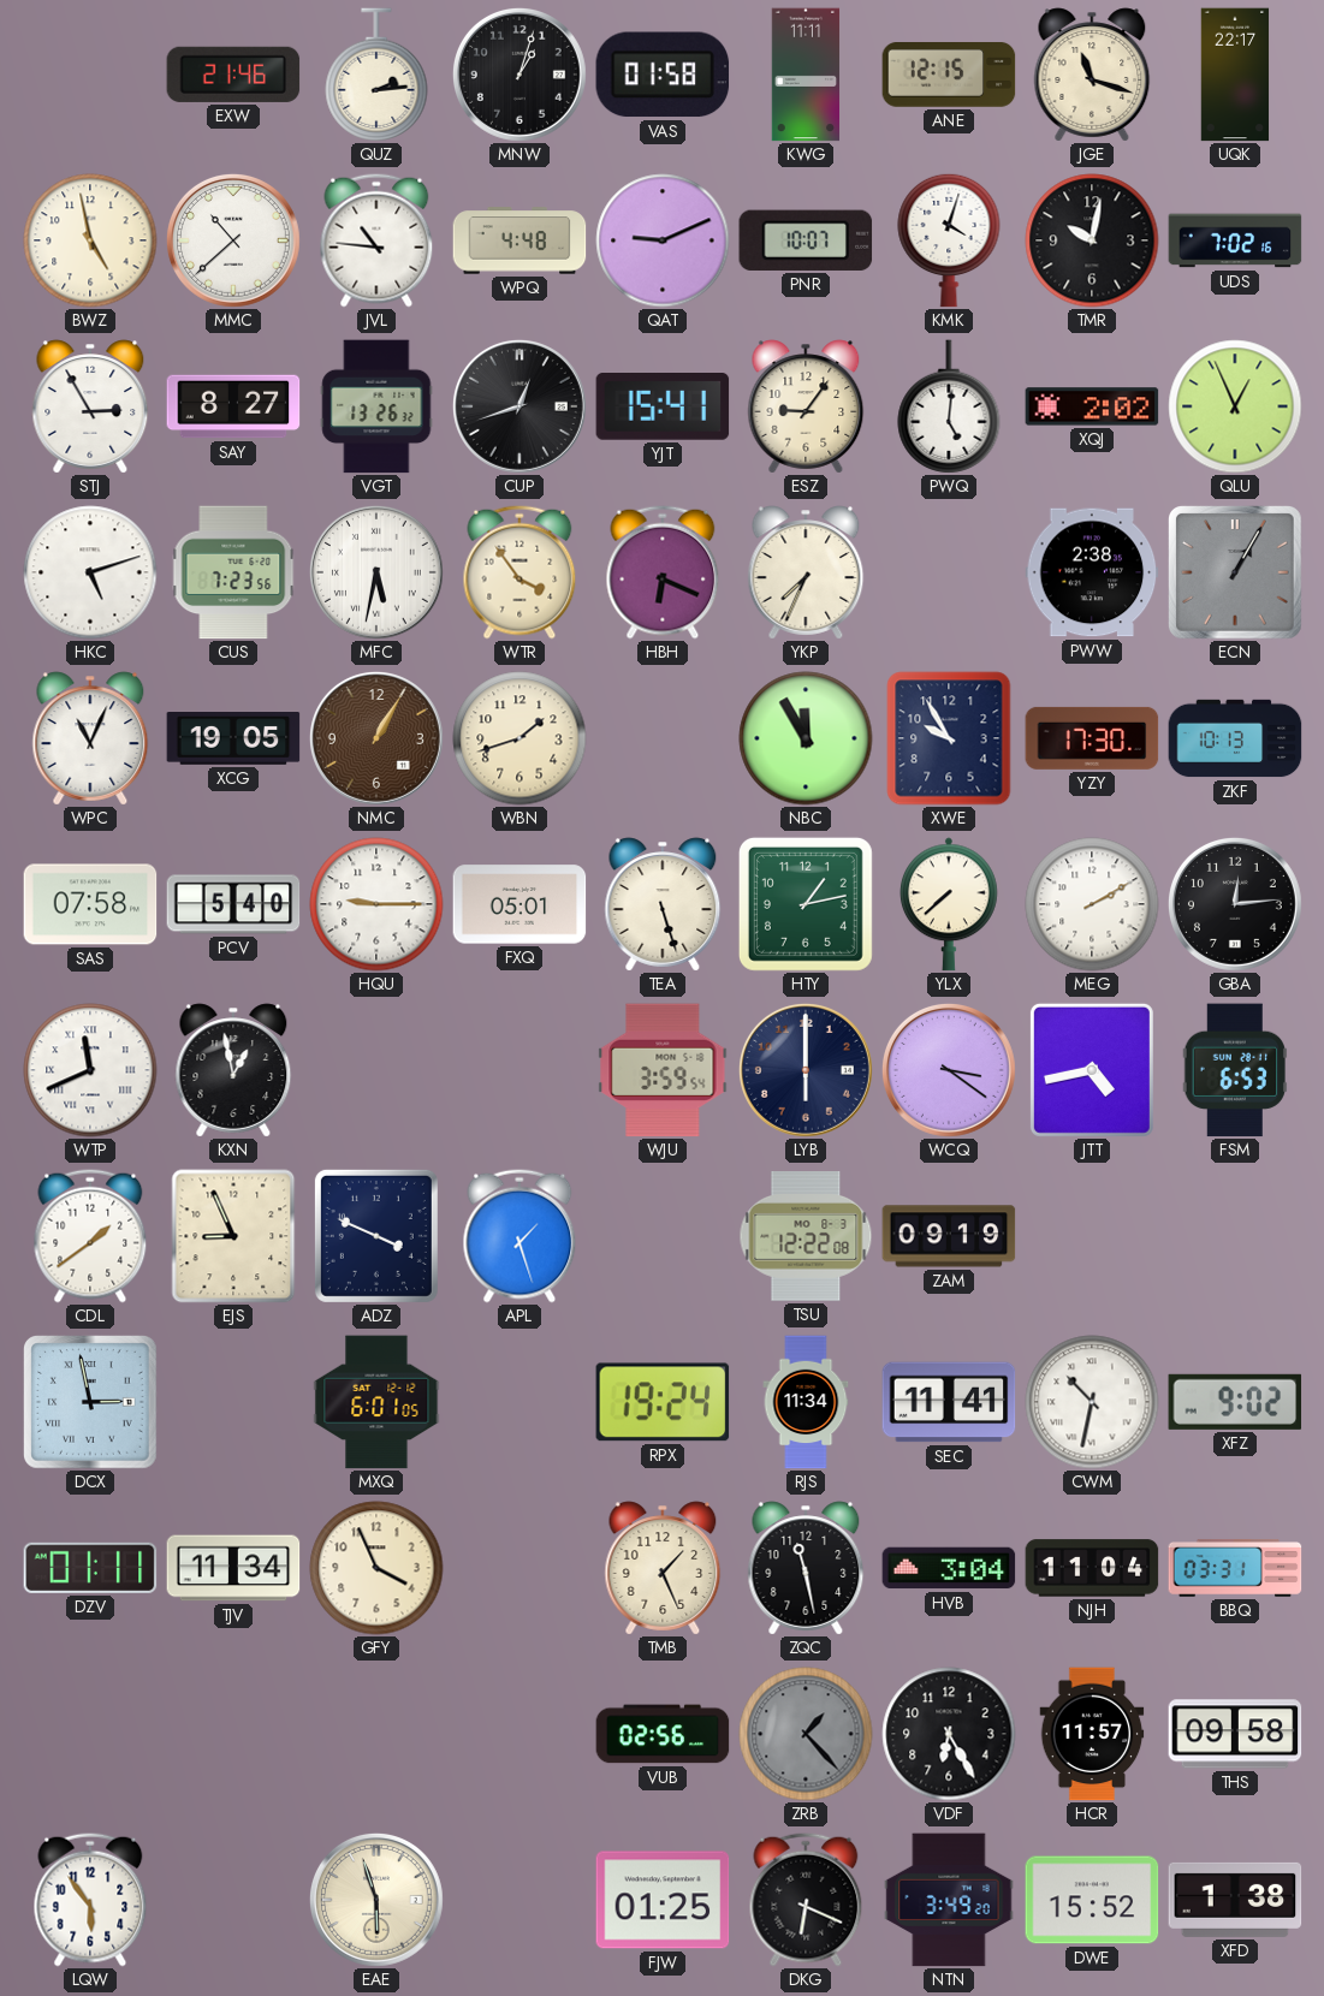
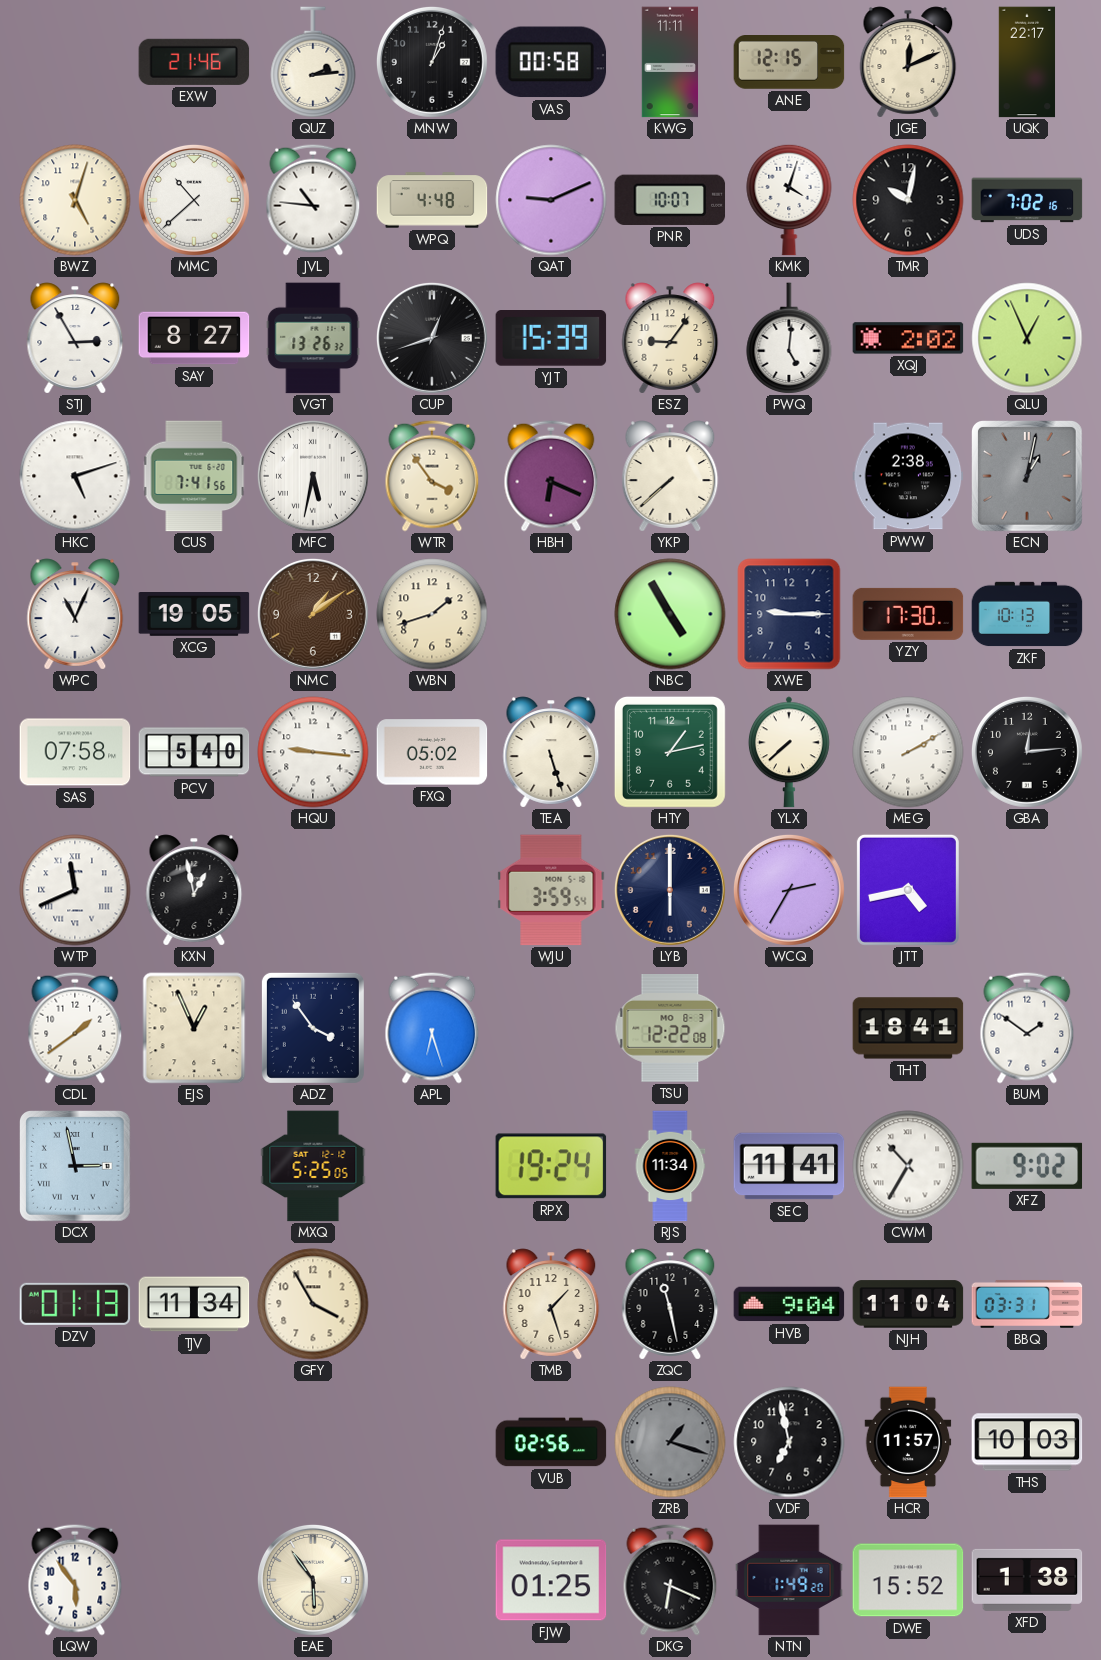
VAS: 01:58 -> 00:58
JGE: 11:18 -> 12:11
BWZ: 4:58 -> 5:03
YJT: 15:41 -> 15:39
CUS: 7:23 -> 7:41
YKP: 7:34 -> 7:38
ECN: 1:05 -> 1:02
NMC: 1:05 -> 1:09
NBC: 11:55 -> 4:55
XWE: 9:55 -> 9:15
HQU: 9:15 -> 9:16
FXQ: 05:01 -> 05:02
WCQ: 3:21 -> 2:35
FSM: 6:53 -> none
EJS: 8:56 -> 12:56
ADZ: 3:49 -> 3:54
APL: 1:27 -> 6:27
ZAM: 09:19 -> none
THT: none -> 18:41
BUM: none -> 1:51
MXQ: 6:01 -> 5:25
CWM: 10:32 -> 10:35
DZV: 01:11 -> 01:13
GFY: 3:56 -> 3:55
TMB: 1:26 -> 1:27
HVB: 3:04 -> 9:04
ZRB: 1:23 -> 1:18
VDF: 6:25 -> 6:58
THS: 09:58 -> 10:03
EAE: 5:57 -> 5:54
NTN: 3:49 -> 1:49
